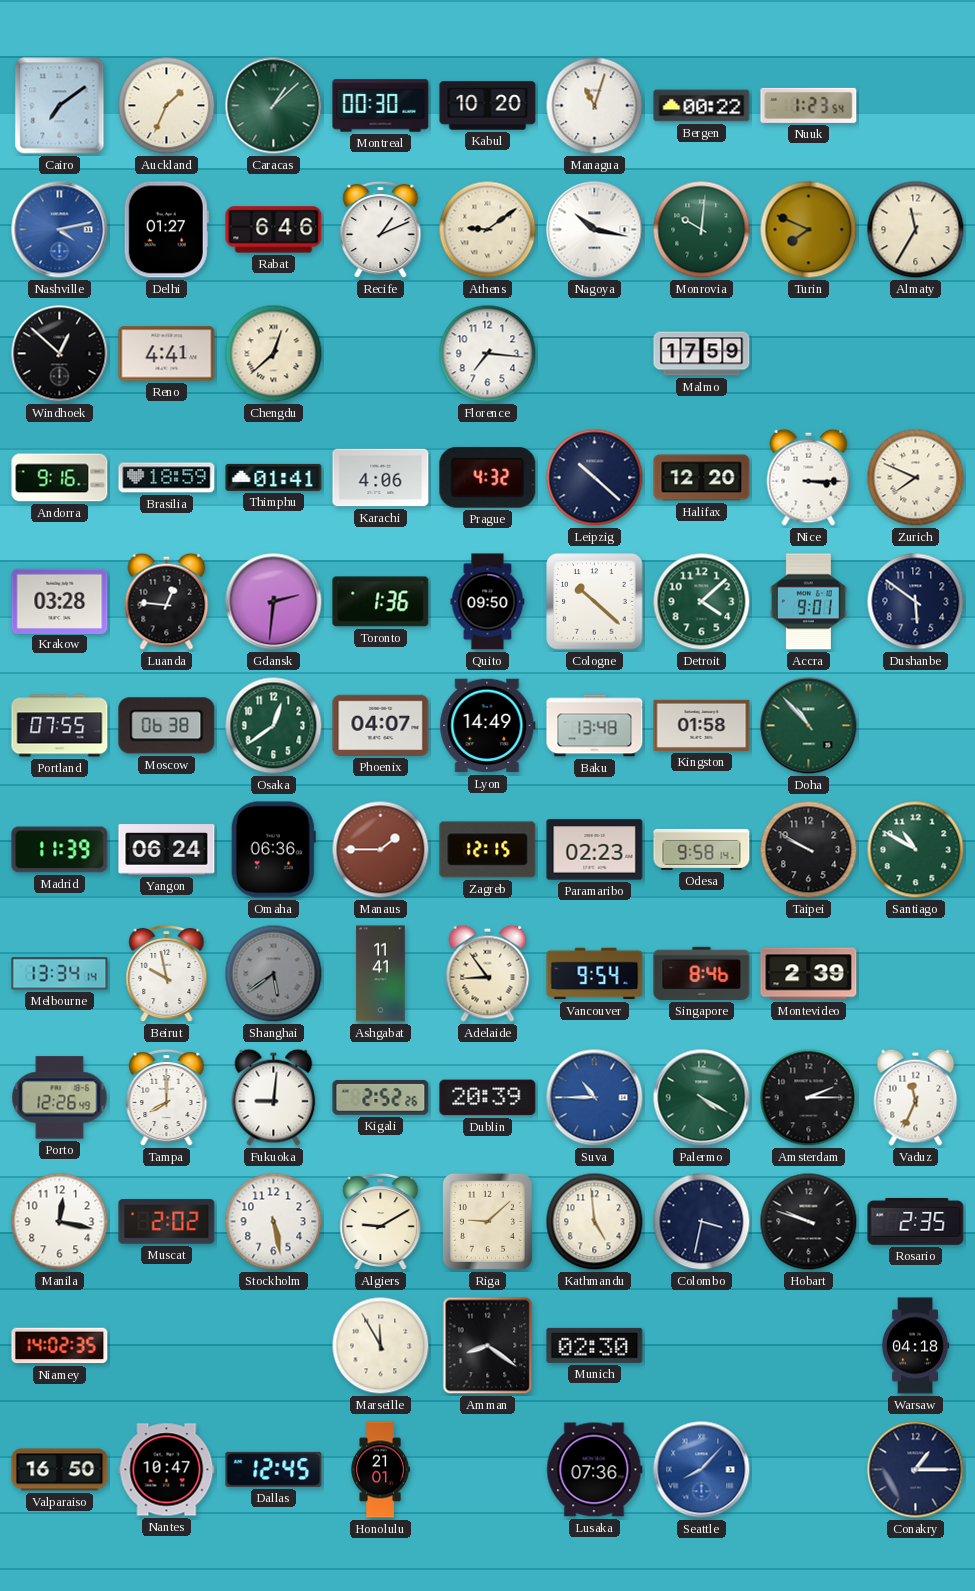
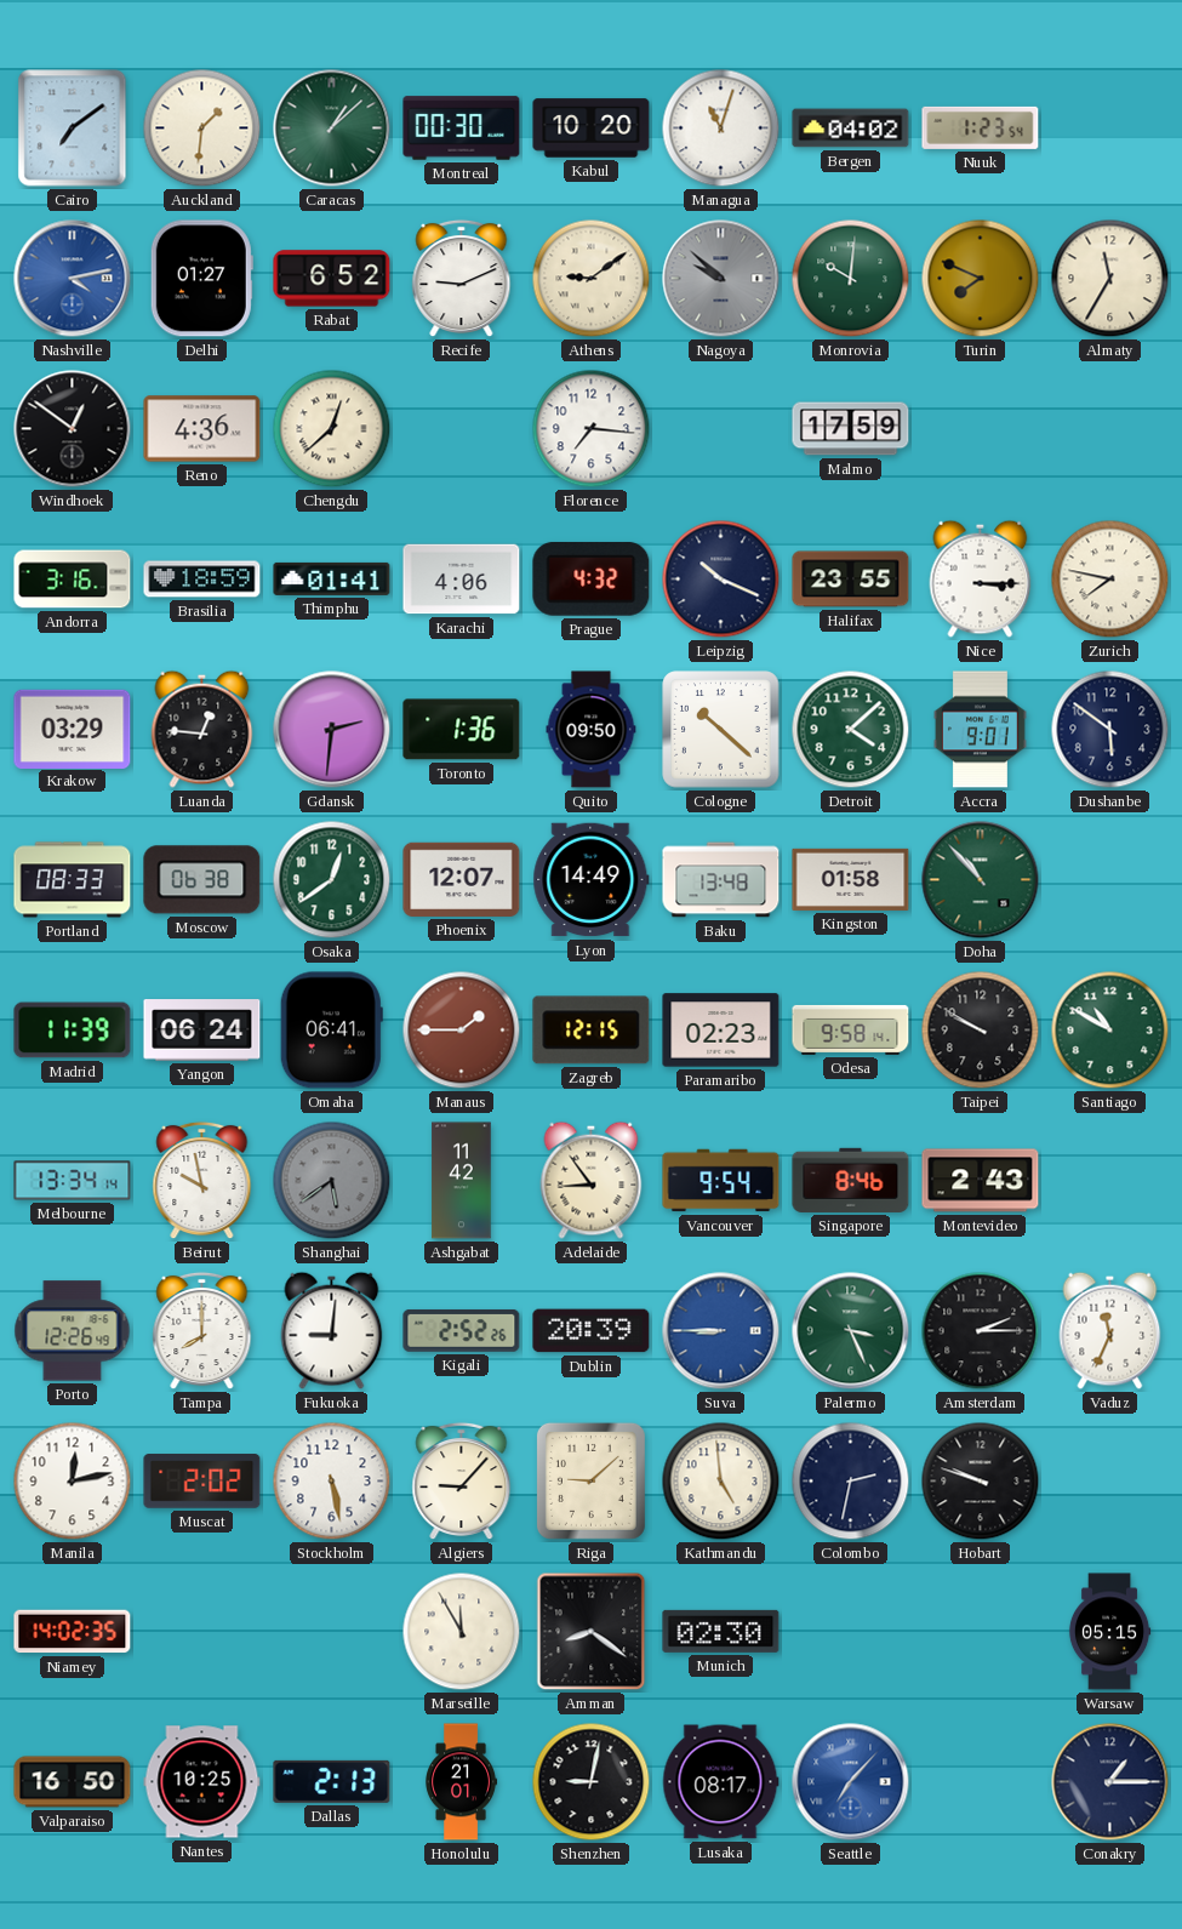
Auckland: 1:34 -> 1:31
Bergen: 00:22 -> 04:02
Rabat: 6:46 -> 6:52
Recife: 1:11 -> 9:11
Nagoya: 10:17 -> 9:52
Nagoya dial: white -> grey
Windhoek: 12:52 -> 12:51
Reno: 4:41 -> 4:36
Andorra: 9:16 -> 3:16
Leipzig: 10:22 -> 10:19
Halifax: 12:20 -> 23:55
Zurich: 7:49 -> 7:47
Krakow: 03:28 -> 03:29
Portland: 07:55 -> 08:33
Phoenix: 04:07 -> 12:07
Omaha: 06:36 -> 06:41
Ashgabat: 11:41 -> 11:42
Montevideo: 2:39 -> 2:43
Suva: 10:45 -> 8:45
Palermo: 4:20 -> 3:26
Manila: 12:17 -> 12:13
Algiers: 9:10 -> 9:07
Colombo: 3:32 -> 2:32
Rosario: 2:35 -> none
Warsaw: 04:18 -> 05:15
Nantes: 10:47 -> 10:25
Dallas: 12:45 -> 2:13
Shenzhen: none -> 9:02
Lusaka: 07:36 -> 08:17
Seattle: 8:07 -> 7:07
